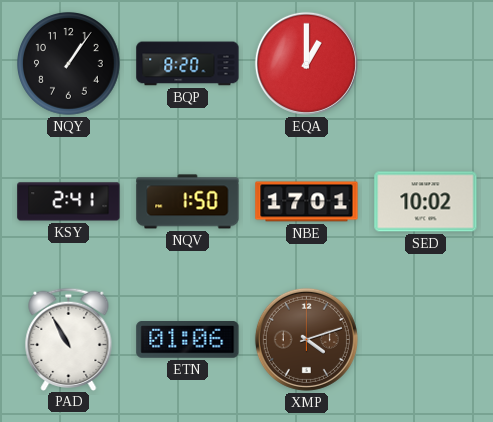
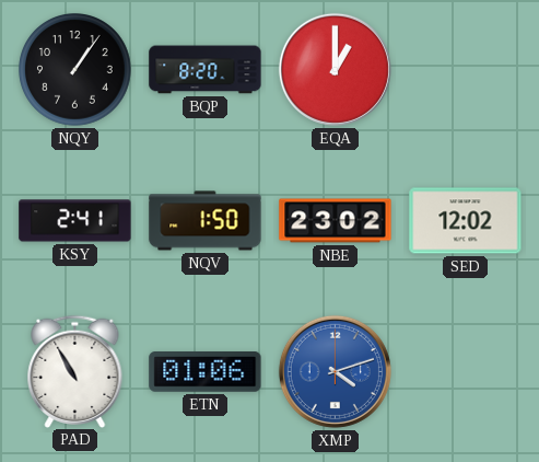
NBE: 17:01 -> 23:02
SED: 10:02 -> 12:02
XMP dial: brown -> blue
